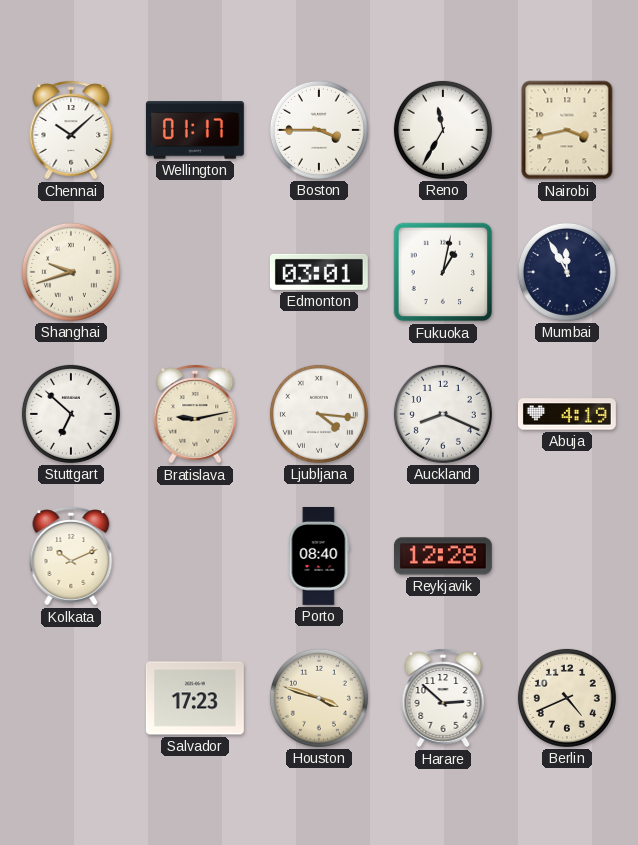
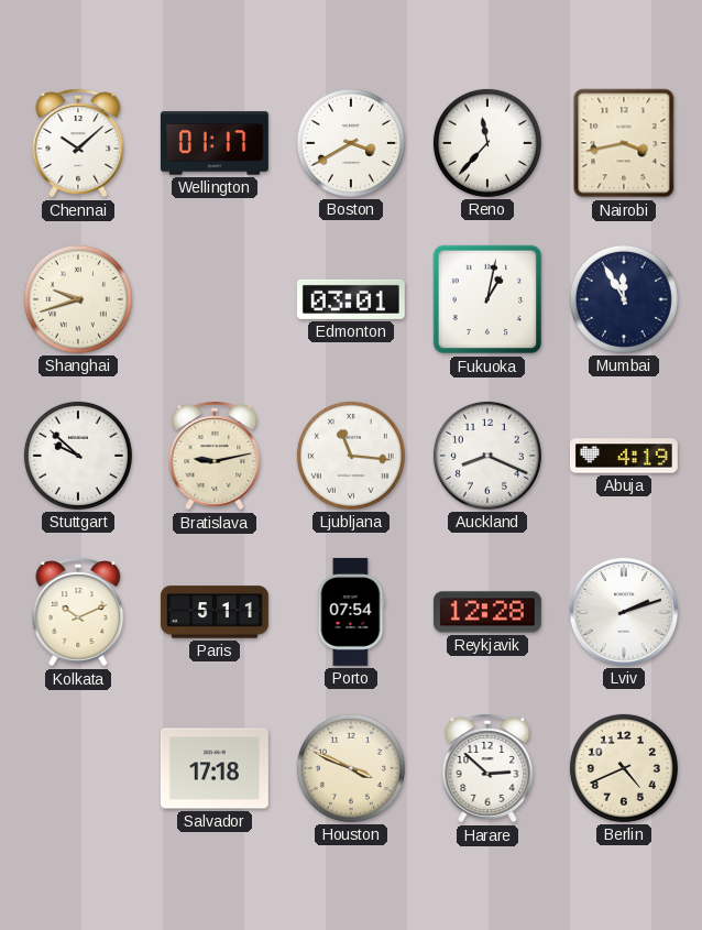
Boston: 3:45 -> 3:40
Reno: 11:35 -> 11:37
Stuttgart: 6:52 -> 9:52
Ljubljana: 4:16 -> 11:16
Paris: none -> 5:11
Porto: 08:40 -> 07:54
Lviv: none -> 2:12
Salvador: 17:23 -> 17:18
Houston: 3:48 -> 3:49
